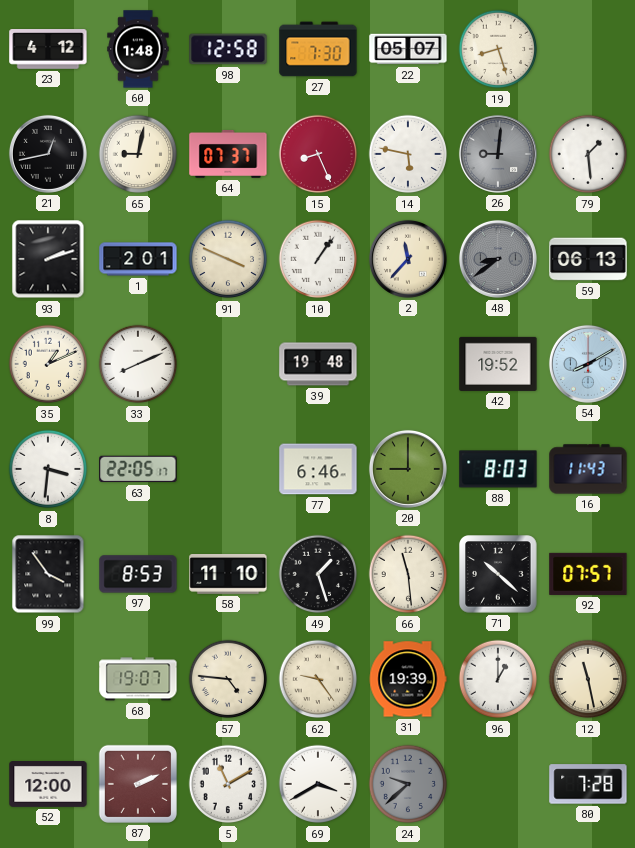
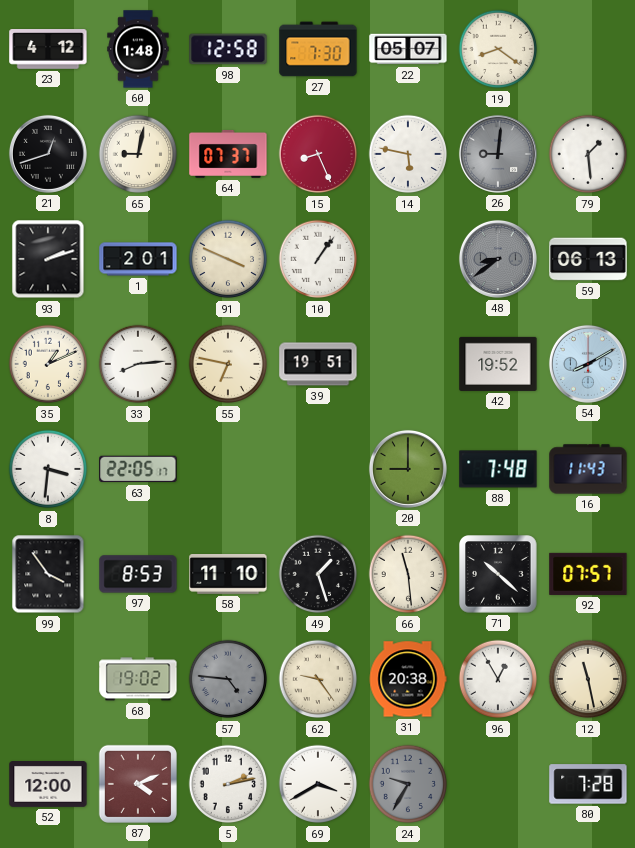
19: 8:27 -> 8:21
21: 12:43 -> 12:42
2: 11:37 -> none
33: 8:11 -> 8:14
55: none -> 6:47
39: 19:48 -> 19:51
77: 6:46 -> none
88: 8:03 -> 7:48
68: 19:07 -> 19:02
57 dial: cream -> grey
31: 19:39 -> 20:38
96: 1:00 -> 12:55
87: 2:11 -> 4:11
5: 11:10 -> 2:13
24: 9:38 -> 9:35
